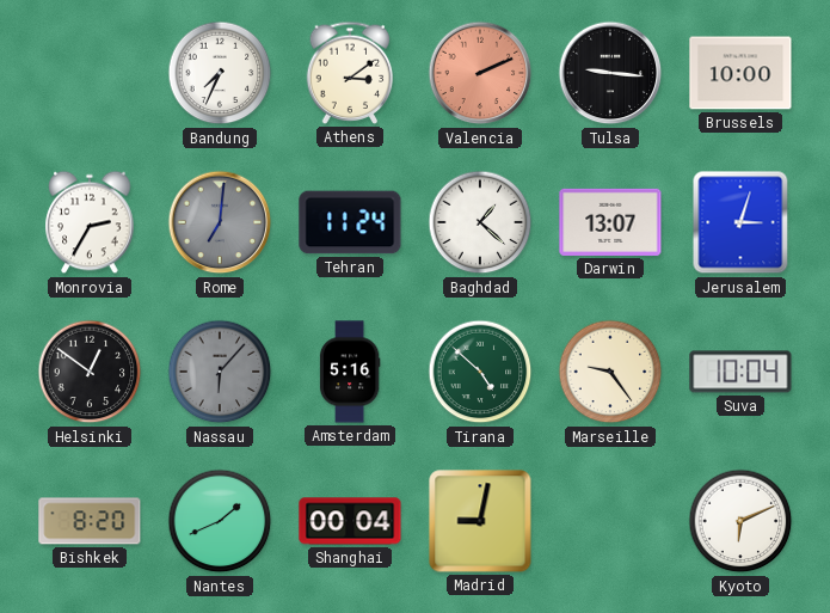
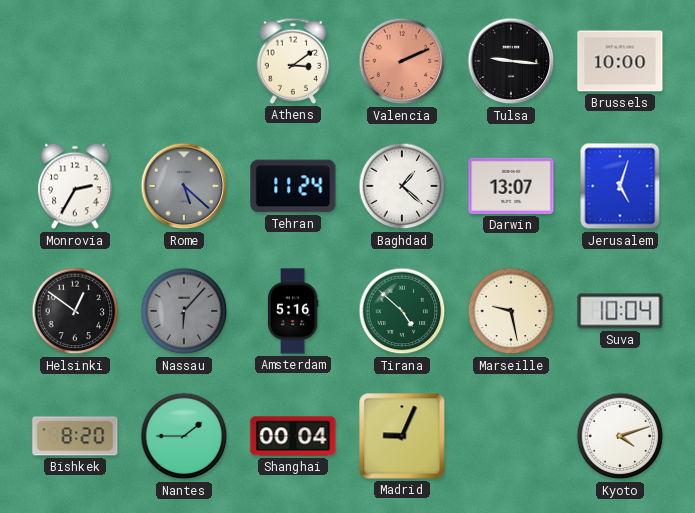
Bandung: 7:34 -> none
Rome: 7:01 -> 5:22
Jerusalem: 3:03 -> 5:03
Marseille: 9:24 -> 9:28
Nantes: 1:41 -> 1:45
Madrid: 9:02 -> 9:04
Kyoto: 6:11 -> 4:12
